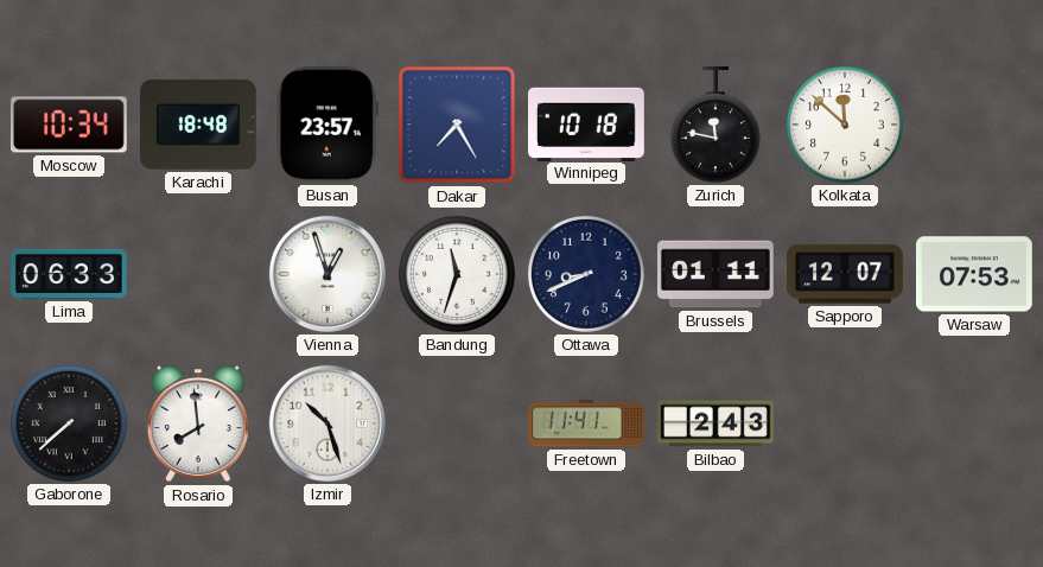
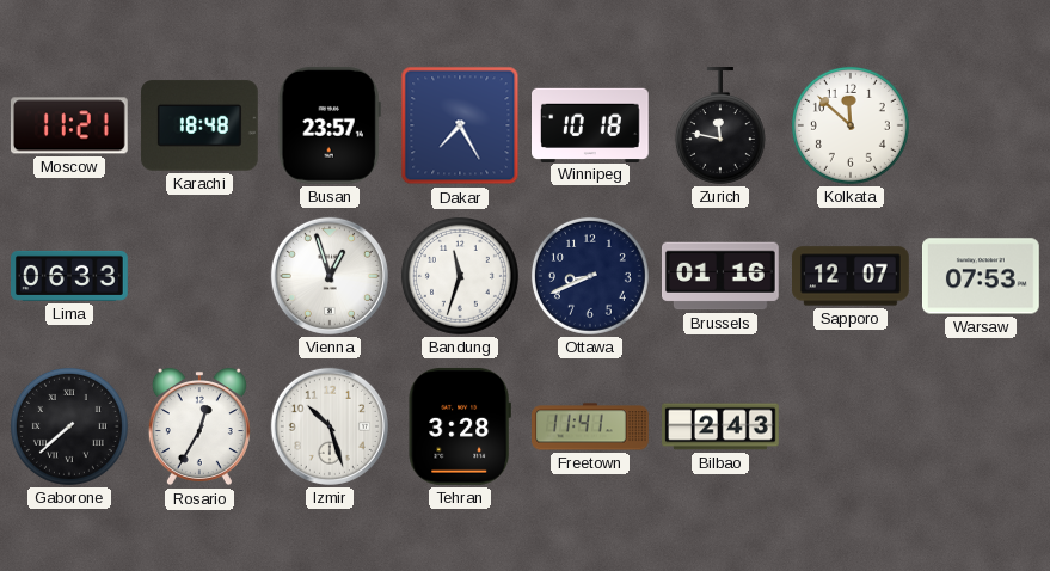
Moscow: 10:34 -> 11:21
Brussels: 01:11 -> 01:16
Rosario: 7:59 -> 12:35
Tehran: none -> 3:28
